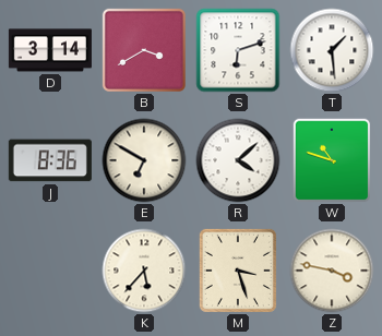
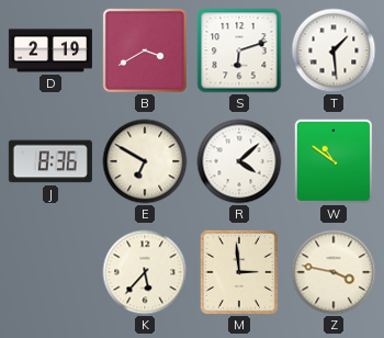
D: 3:14 -> 2:19
W: 10:48 -> 10:51
M: 3:27 -> 2:59
